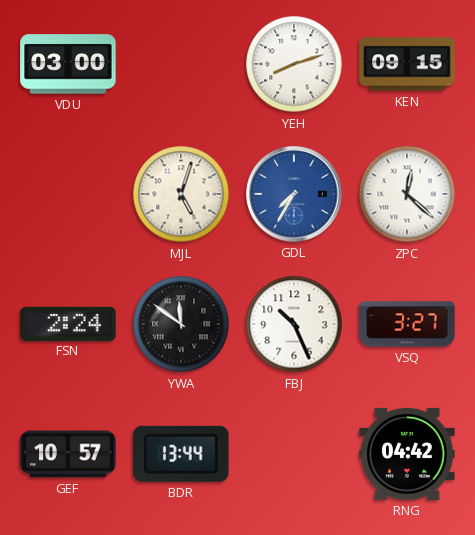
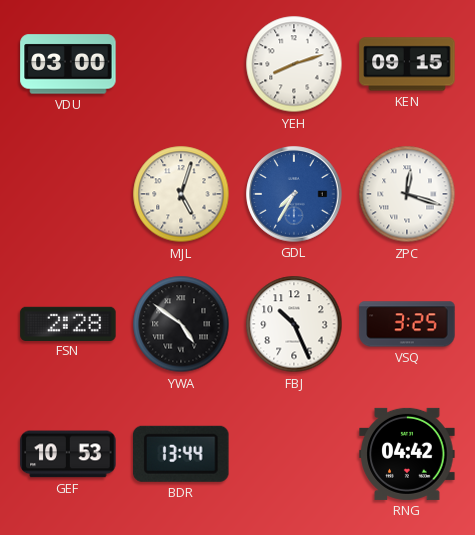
ZPC: 12:22 -> 12:18
FSN: 2:24 -> 2:28
YWA: 11:51 -> 4:51
VSQ: 3:27 -> 3:25
GEF: 10:57 -> 10:53
